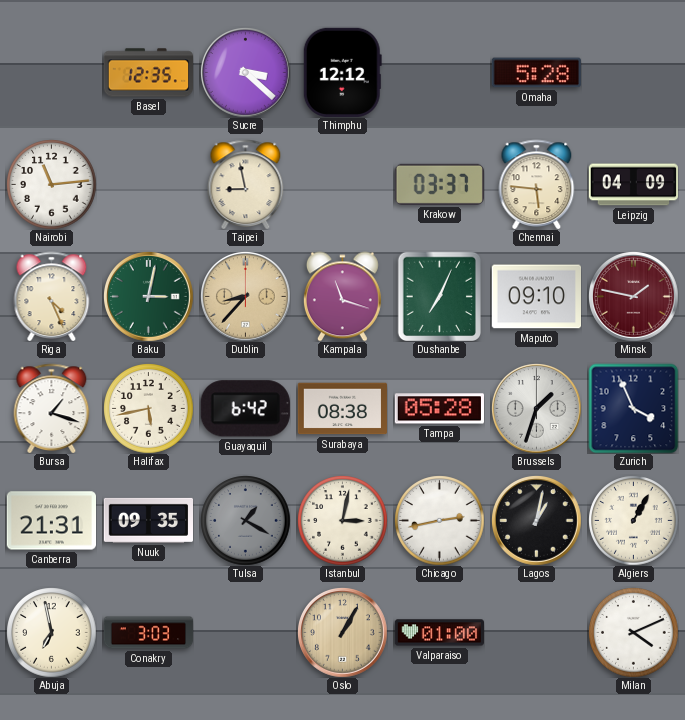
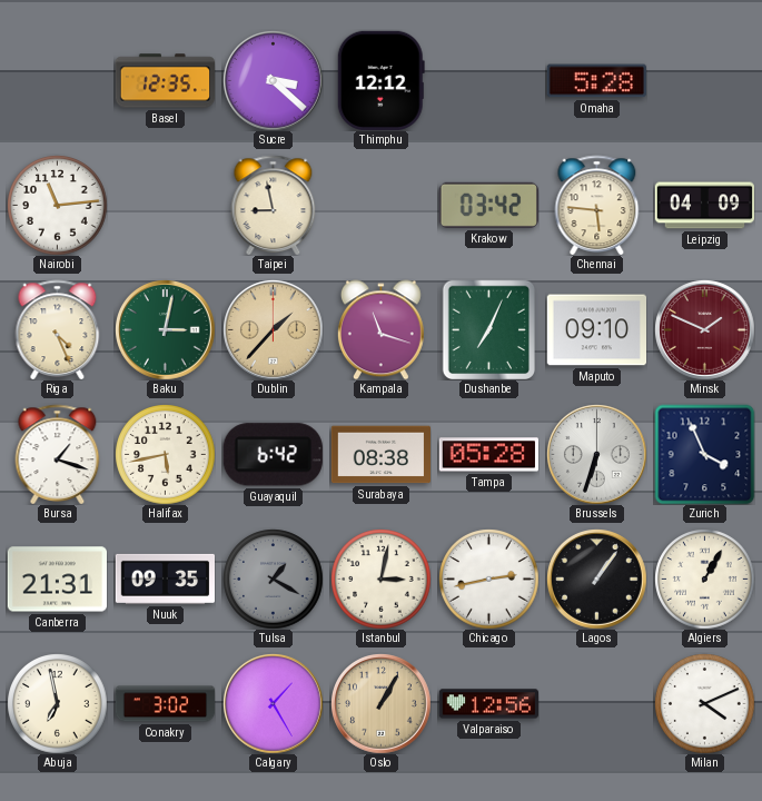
Krakow: 03:37 -> 03:42
Dublin: 8:37 -> 1:37
Minsk: 1:47 -> 1:49
Brussels: 1:33 -> 6:33
Lagos: 1:02 -> 1:06
Conakry: 3:03 -> 3:02
Calgary: none -> 1:25
Valparaiso: 01:00 -> 12:56
